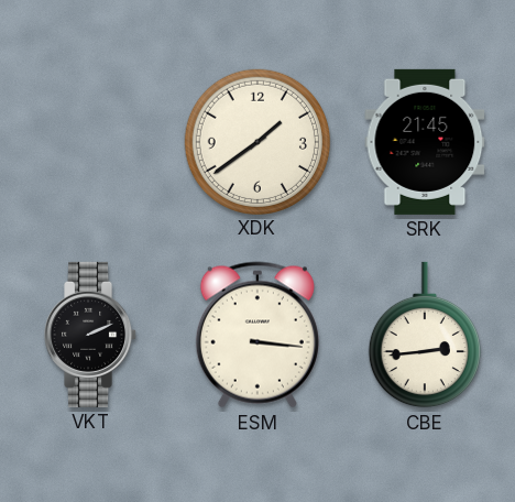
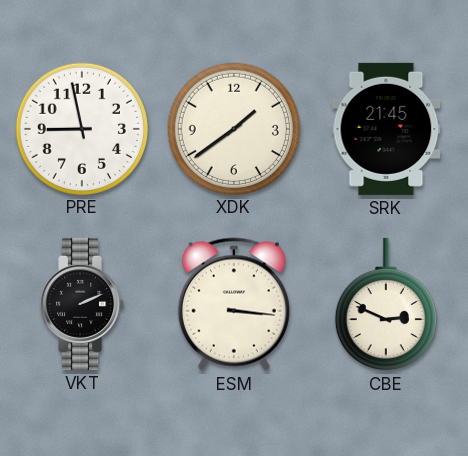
PRE: none -> 8:58
CBE: 2:44 -> 2:49
